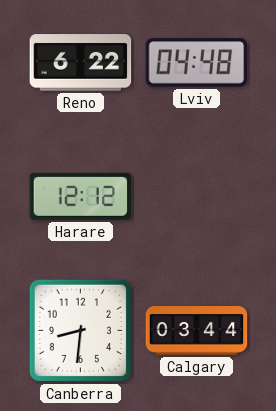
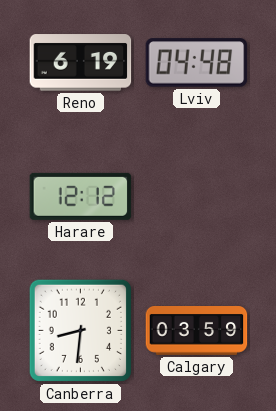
Reno: 6:22 -> 6:19
Calgary: 03:44 -> 03:59
